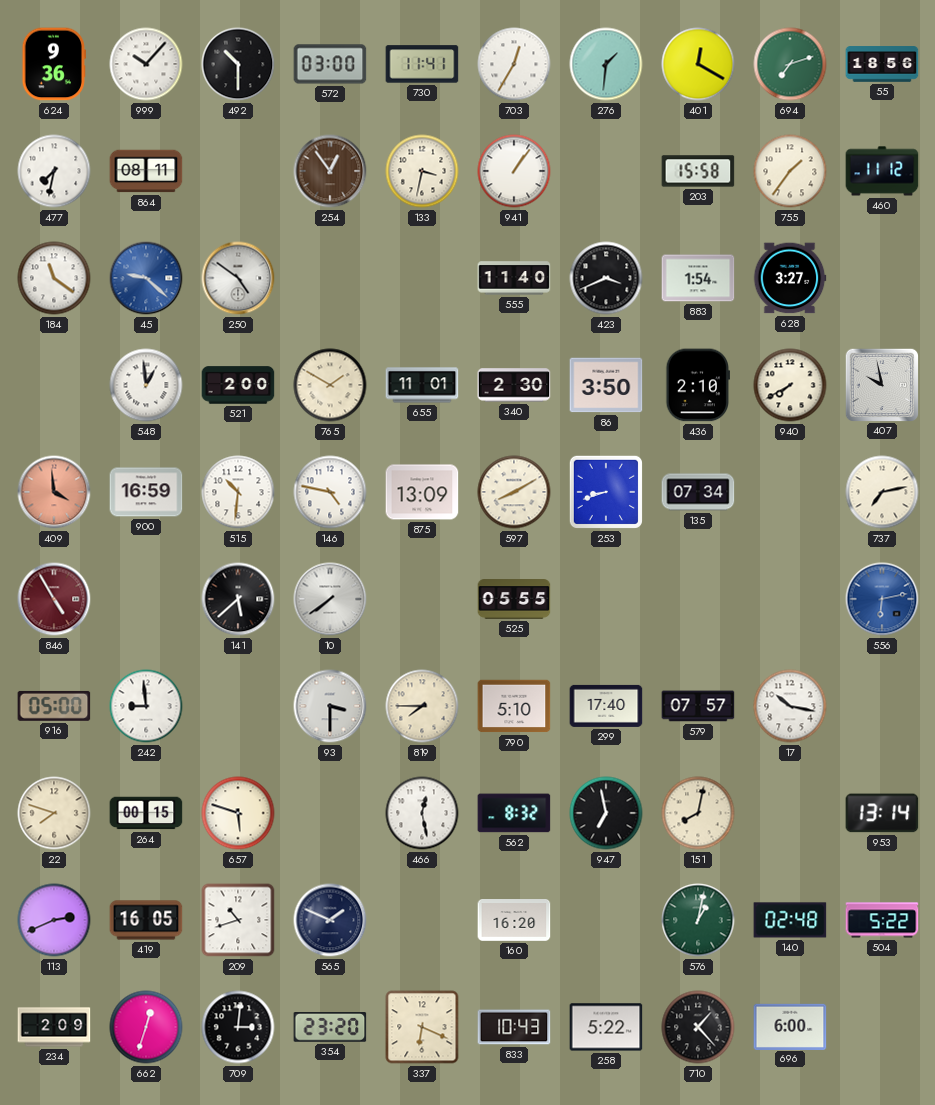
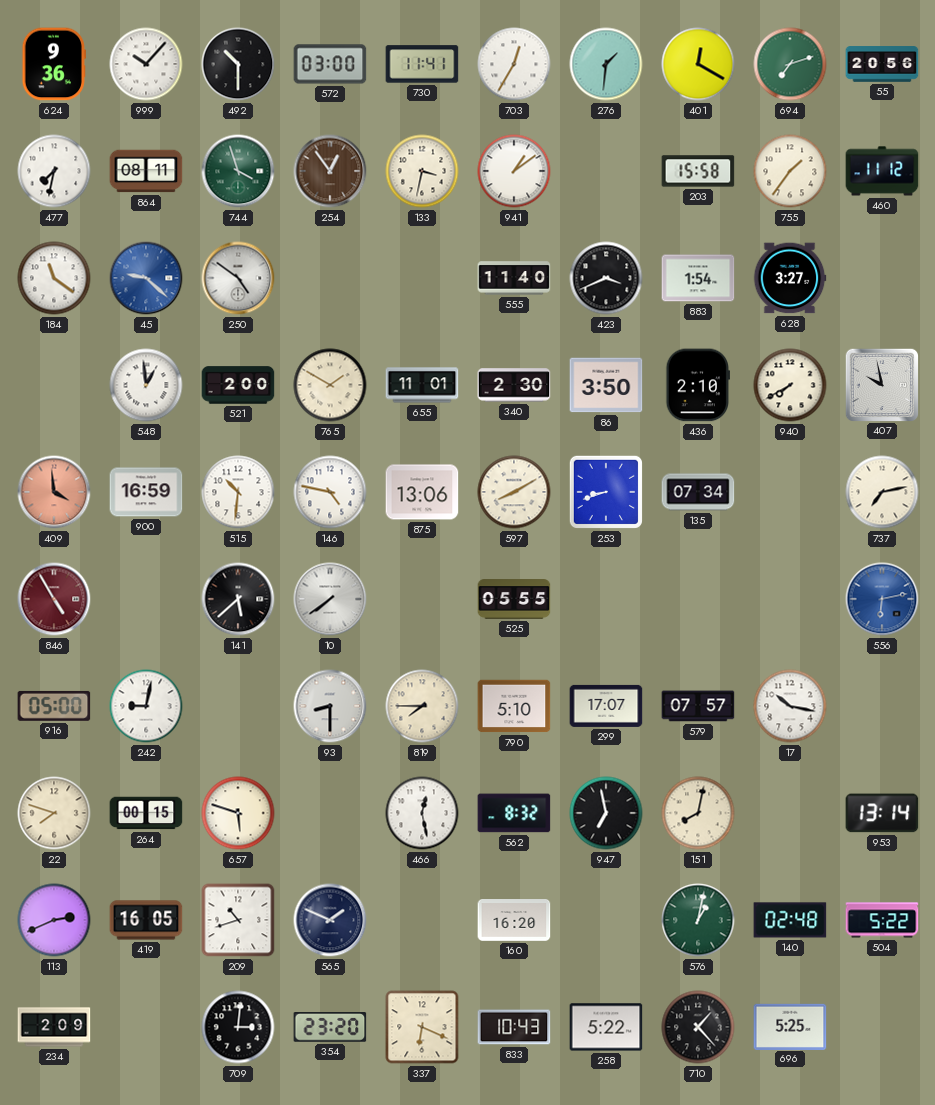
55: 18:56 -> 20:56
744: none -> 3:57
941: 1:06 -> 1:09
875: 13:09 -> 13:06
242: 8:59 -> 9:02
93: 3:30 -> 8:30
299: 17:40 -> 17:07
662: 12:33 -> none
696: 6:00 -> 5:25
